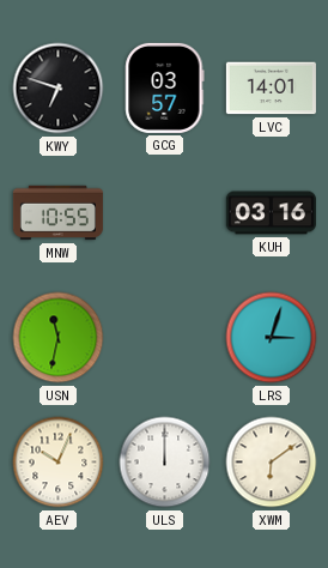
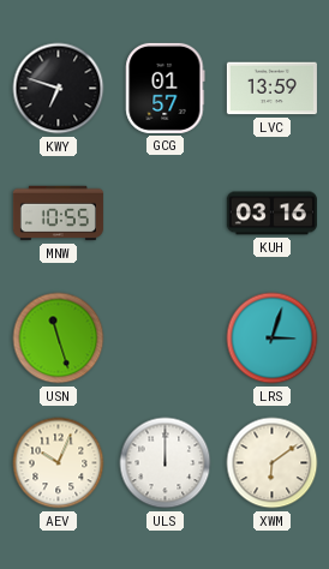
GCG: 03:57 -> 01:57
LVC: 14:01 -> 13:59
USN: 11:32 -> 11:27
